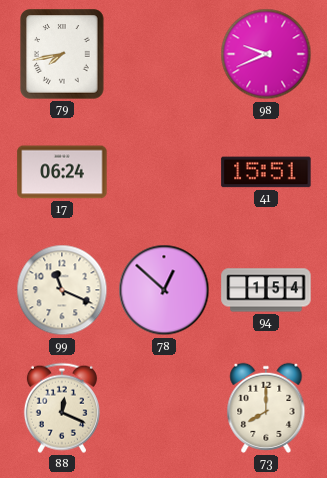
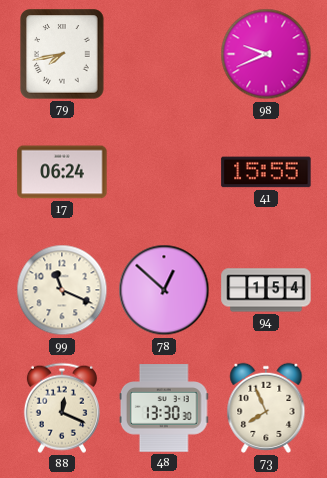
41: 15:51 -> 15:55
48: none -> 13:30
73: 8:00 -> 7:56
